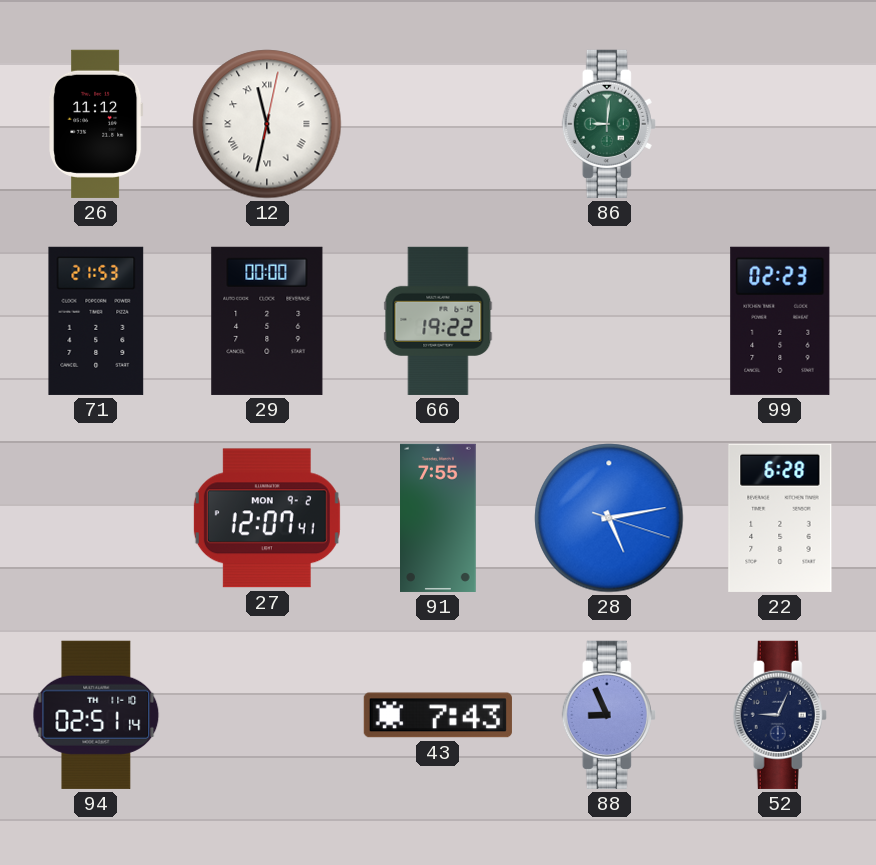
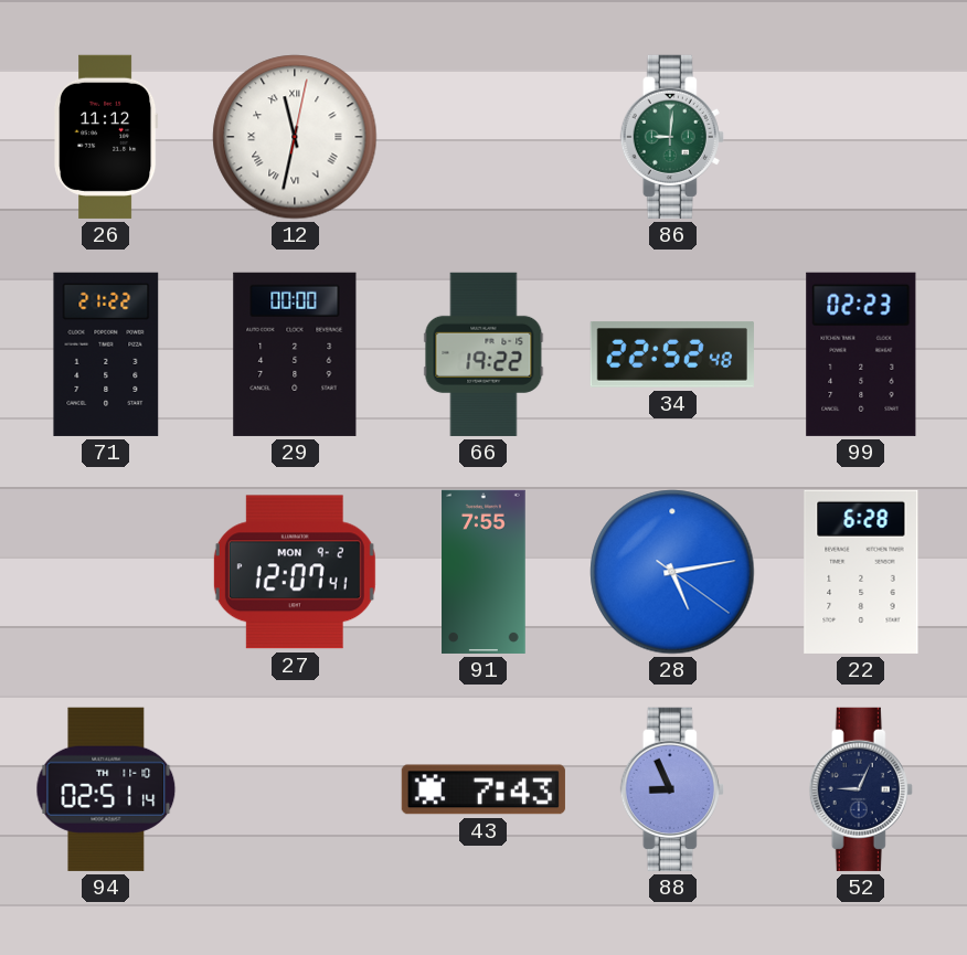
71: 21:53 -> 21:22
34: none -> 22:52
28: 5:13:18 -> 5:13:21
